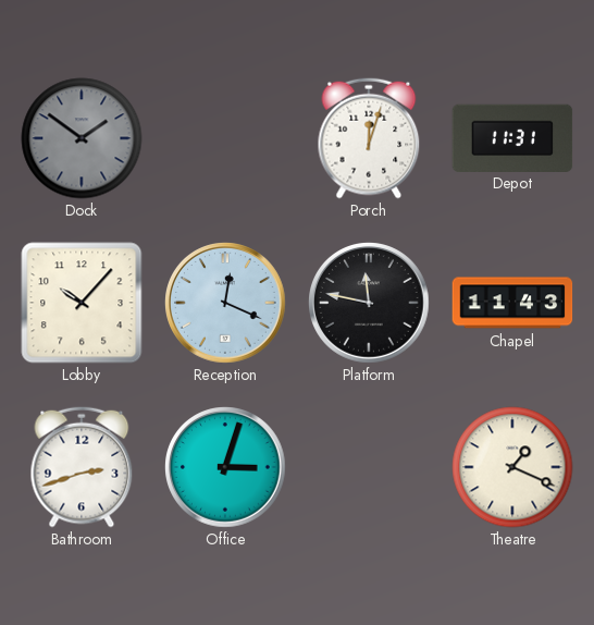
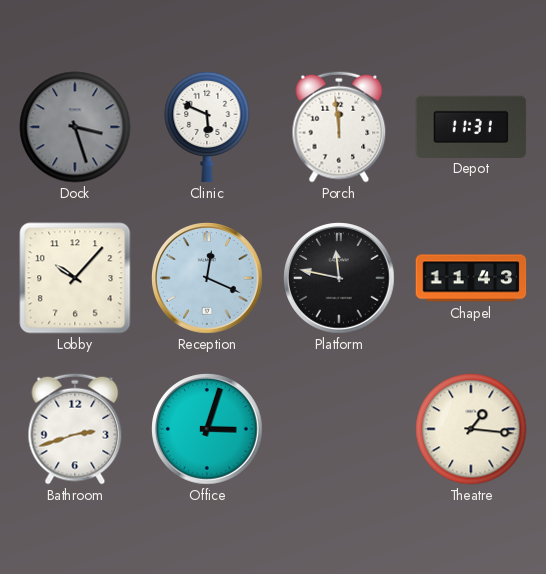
Dock: 1:51 -> 3:27
Clinic: none -> 5:49
Porch: 12:03 -> 11:59
Theatre: 1:19 -> 1:16
